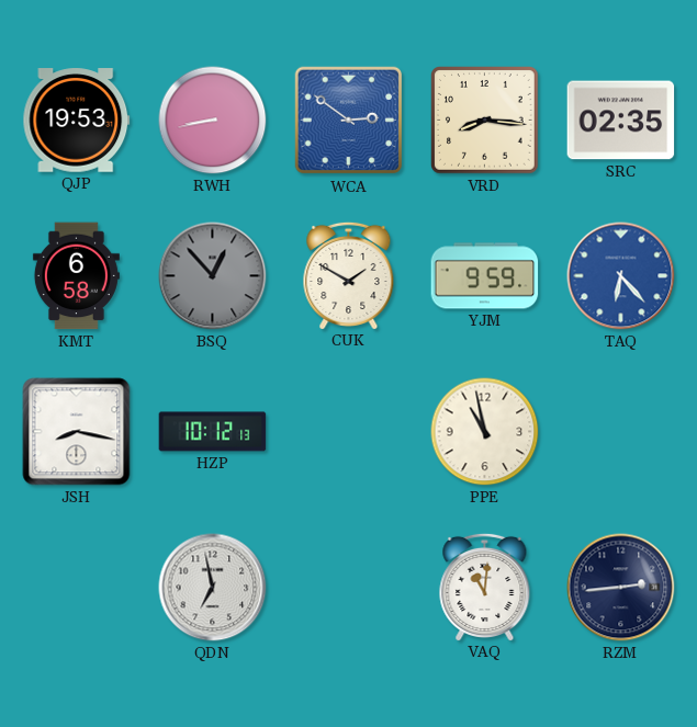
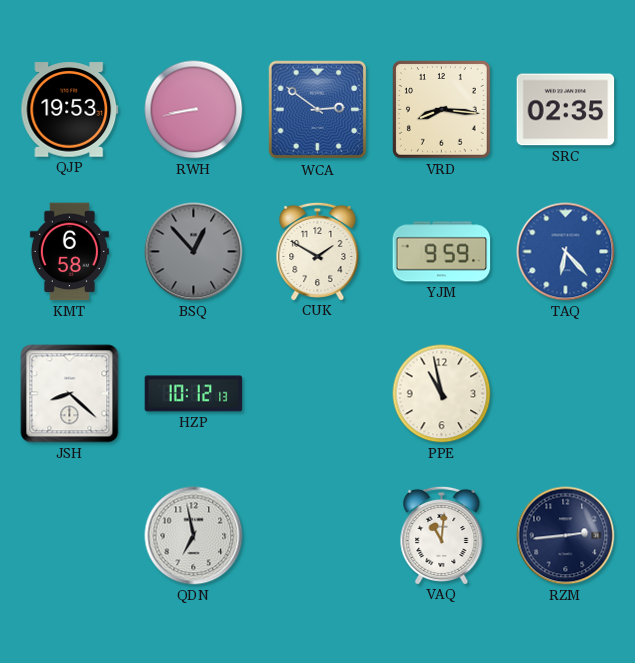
JSH: 8:17 -> 8:22
